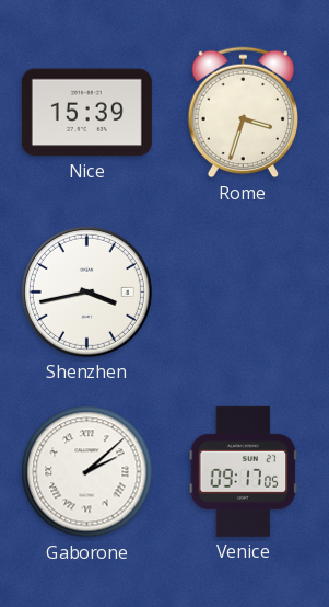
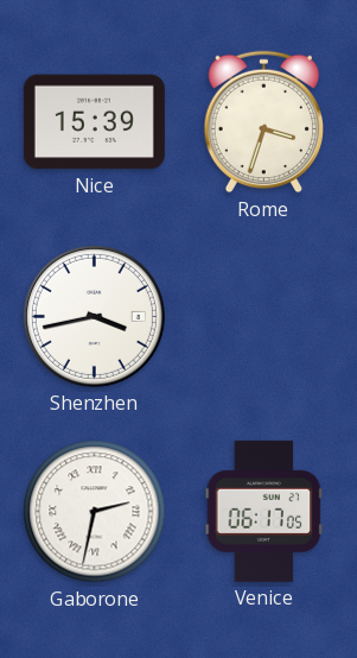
Gaborone: 2:08 -> 2:32
Venice: 09:17 -> 06:17
